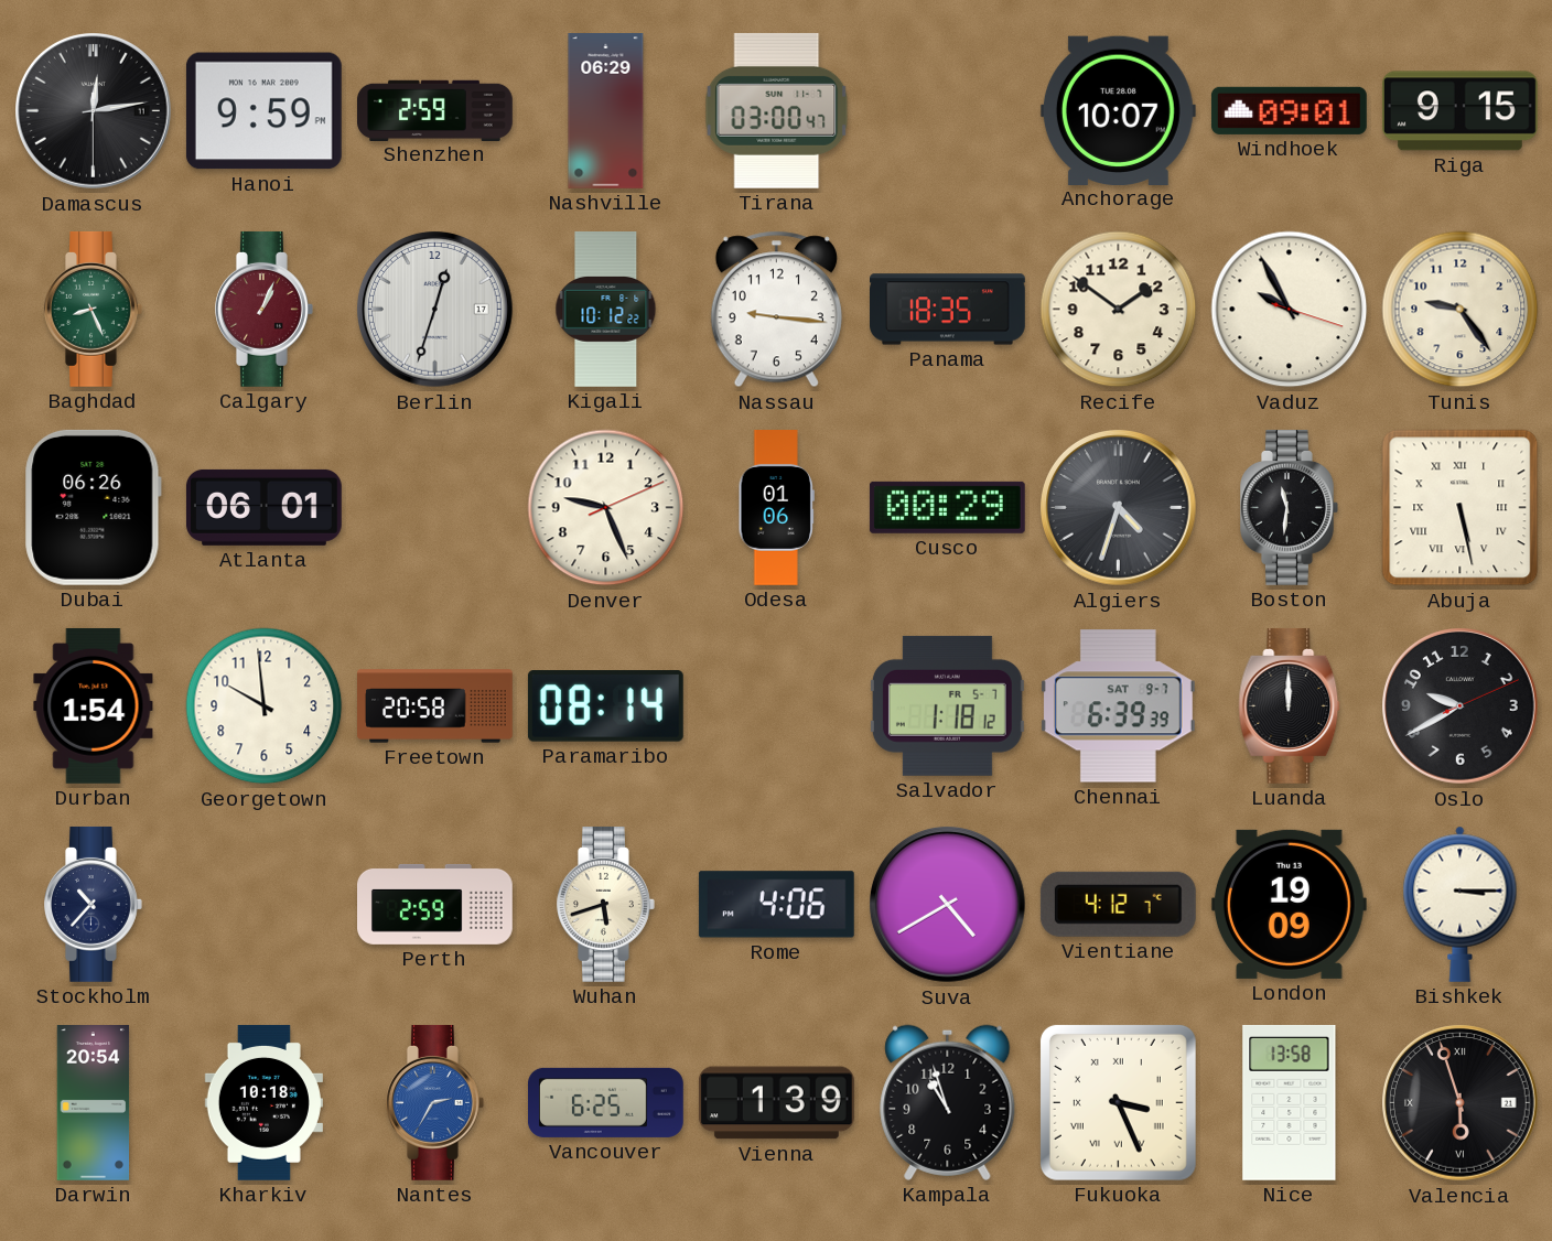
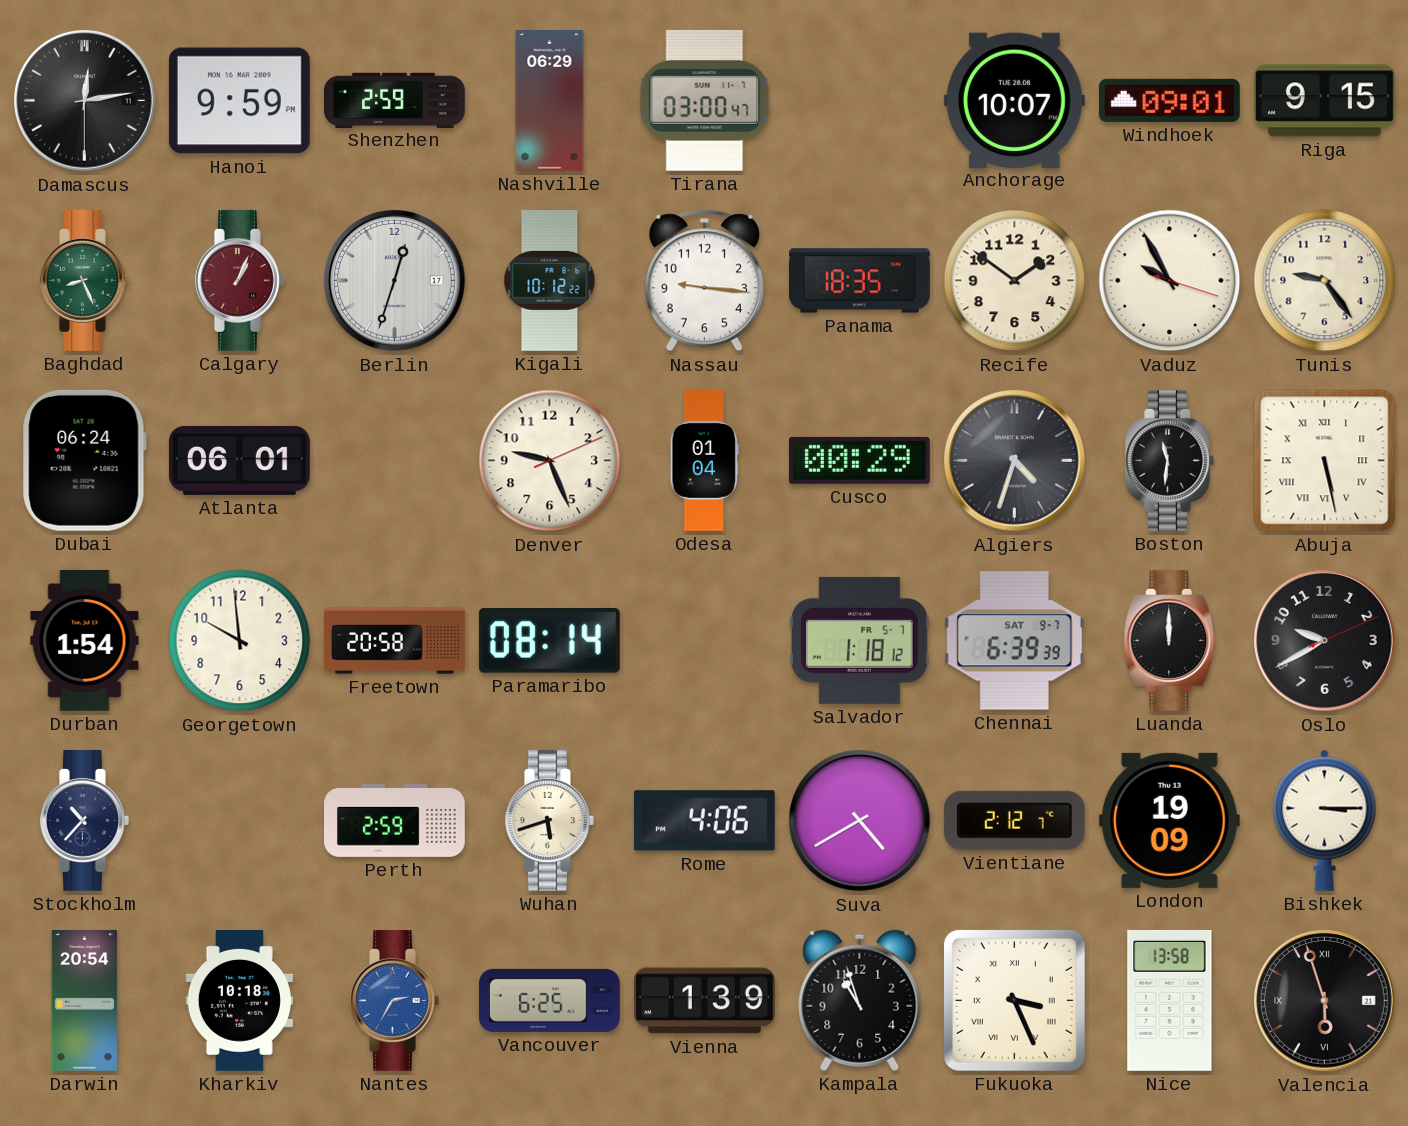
Dubai: 06:26 -> 06:24
Odesa: 01:06 -> 01:04
Vientiane: 4:12 -> 2:12
